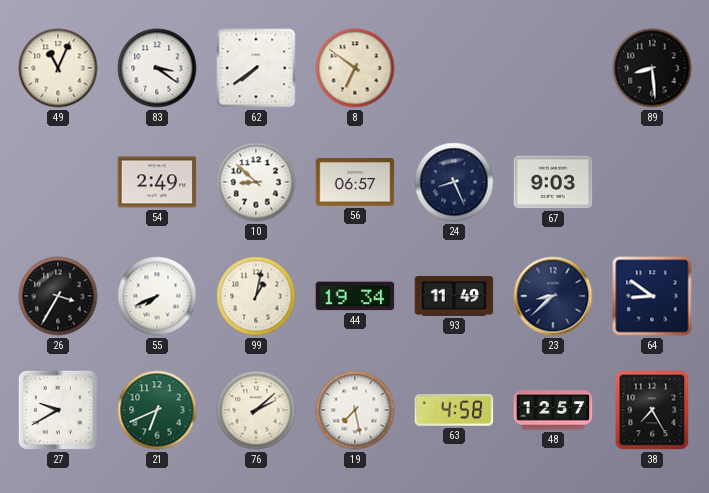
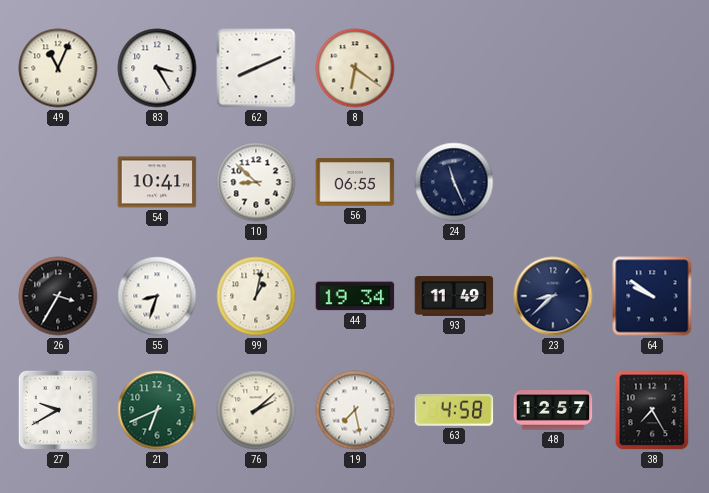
83: 3:21 -> 3:25
62: 7:39 -> 8:11
8: 6:51 -> 6:21
89: 8:29 -> none
54: 2:49 -> 10:41
56: 06:57 -> 06:55
24: 8:26 -> 11:26
67: 9:03 -> none
55: 7:41 -> 8:33
64: 8:51 -> 9:51
